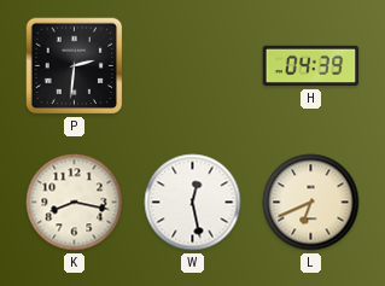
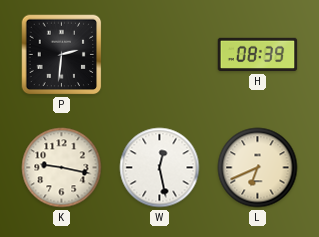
H: 04:39 -> 08:39
K: 8:17 -> 9:17
